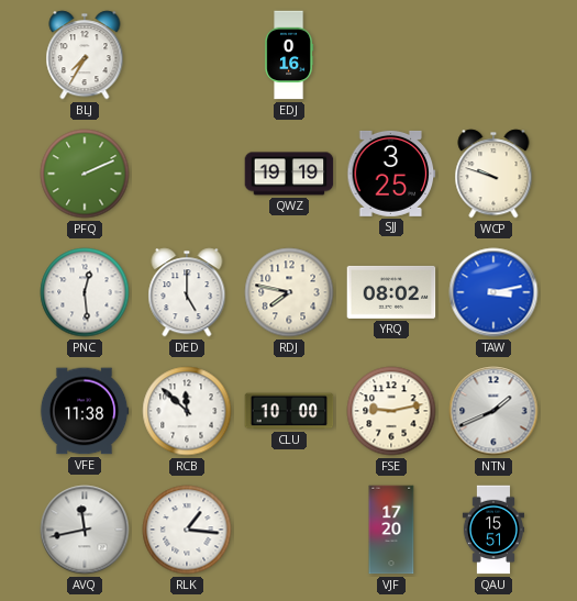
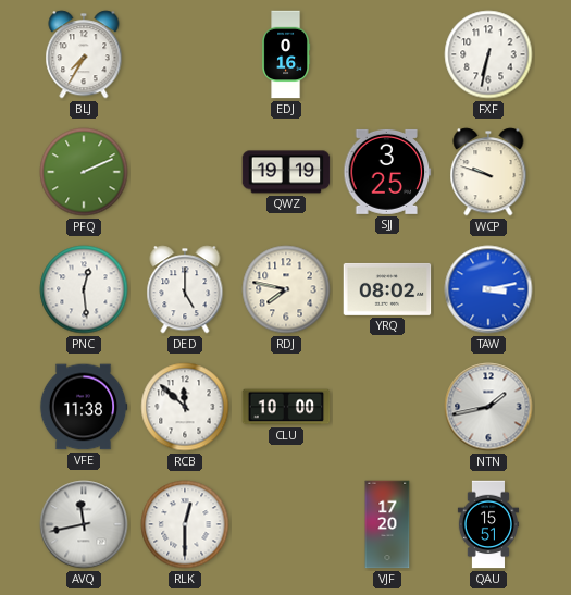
FXF: none -> 6:32
FSE: 9:13 -> none
NTN: 1:41 -> 1:43
RLK: 1:16 -> 12:30
